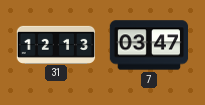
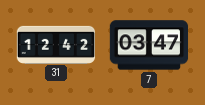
31: 12:13 -> 12:42
